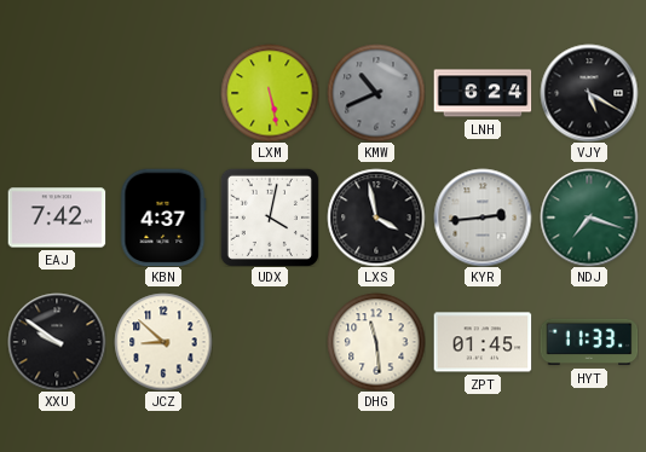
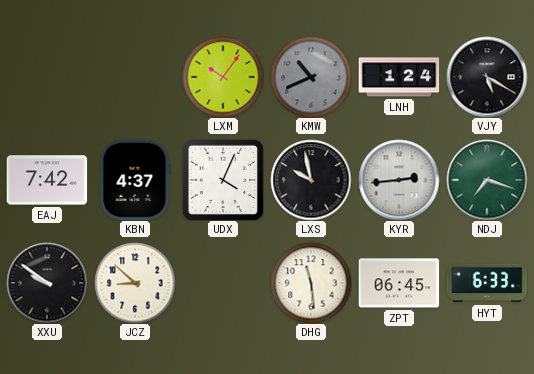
LXM: 5:28 -> 10:06
LNH: 6:24 -> 1:24
UDX: 4:02 -> 4:04
LXS: 3:58 -> 9:58
ZPT: 01:45 -> 06:45
HYT: 11:33 -> 6:33
